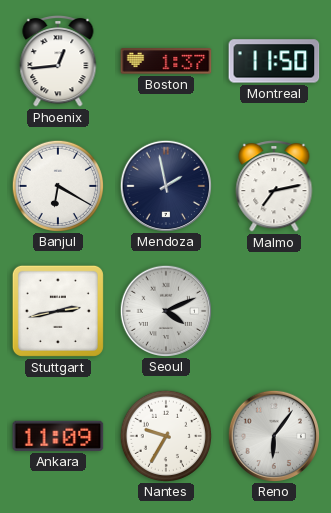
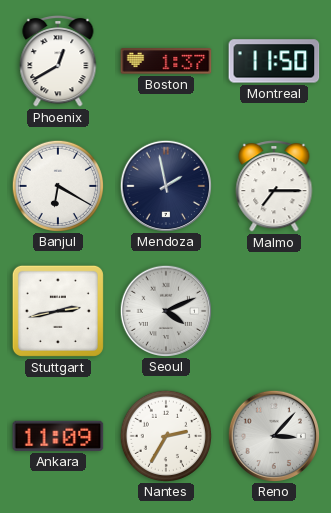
Phoenix: 12:44 -> 12:40
Malmo: 7:13 -> 7:15
Nantes: 9:35 -> 2:35
Reno: 6:06 -> 3:07
